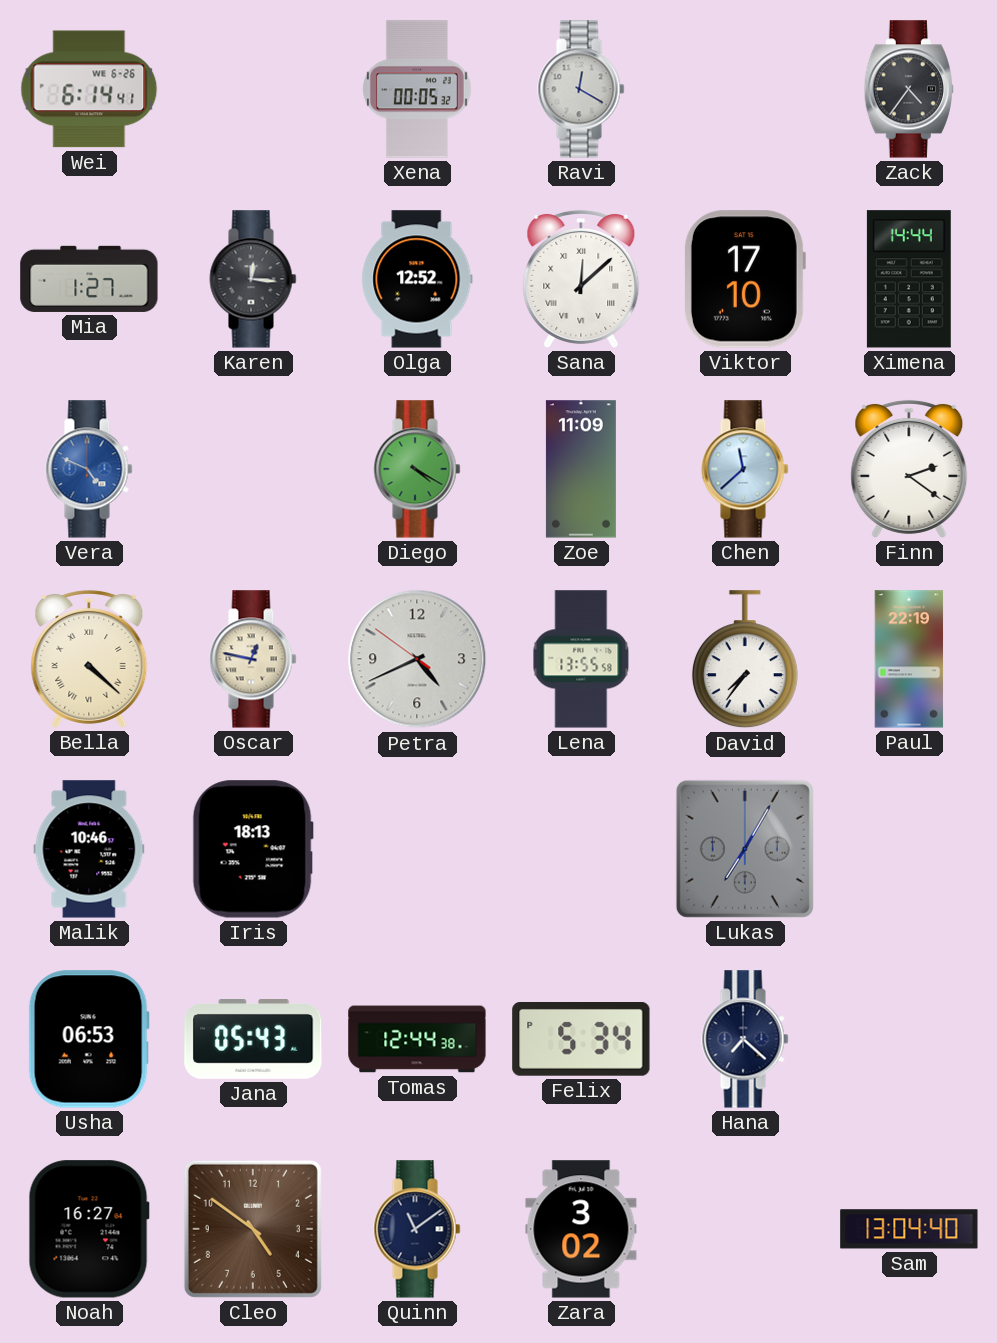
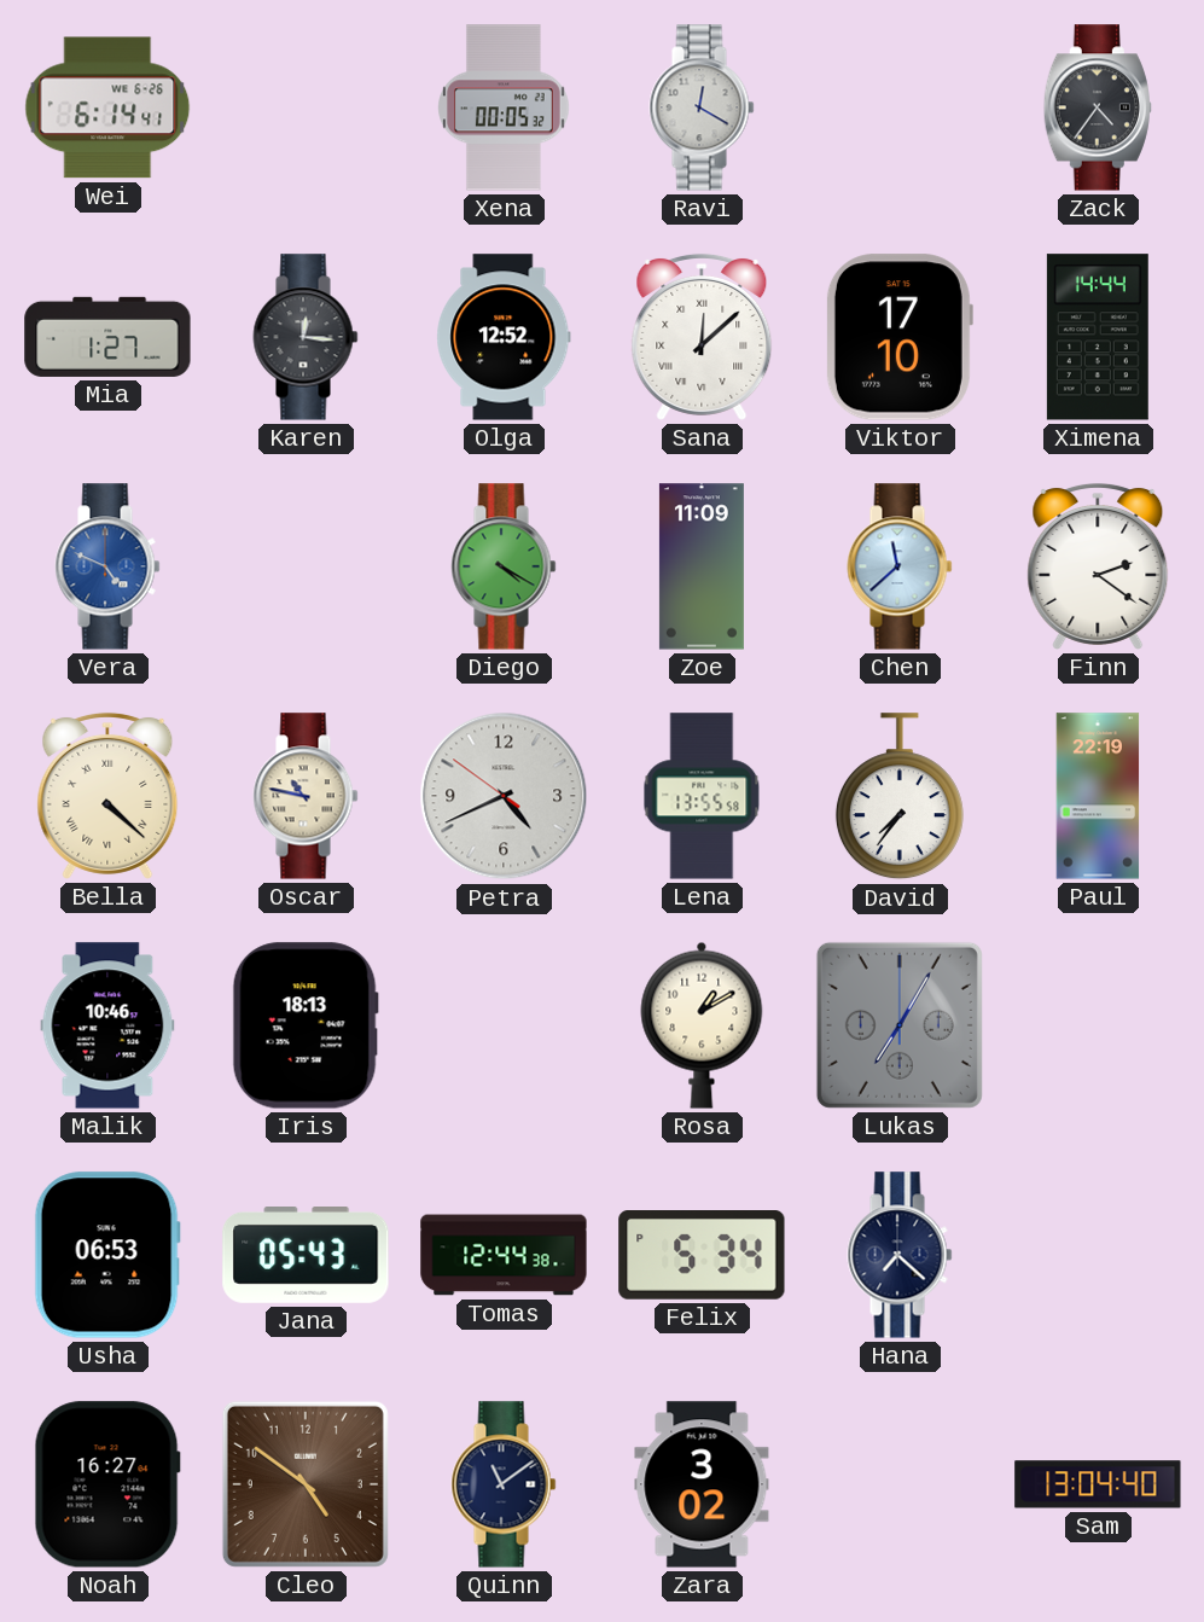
Oscar: 12:47 -> 10:47
Rosa: none -> 1:10
